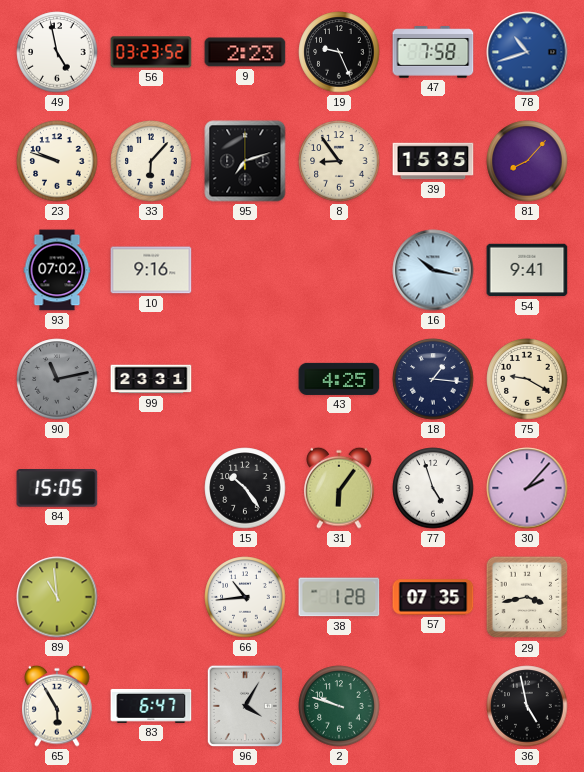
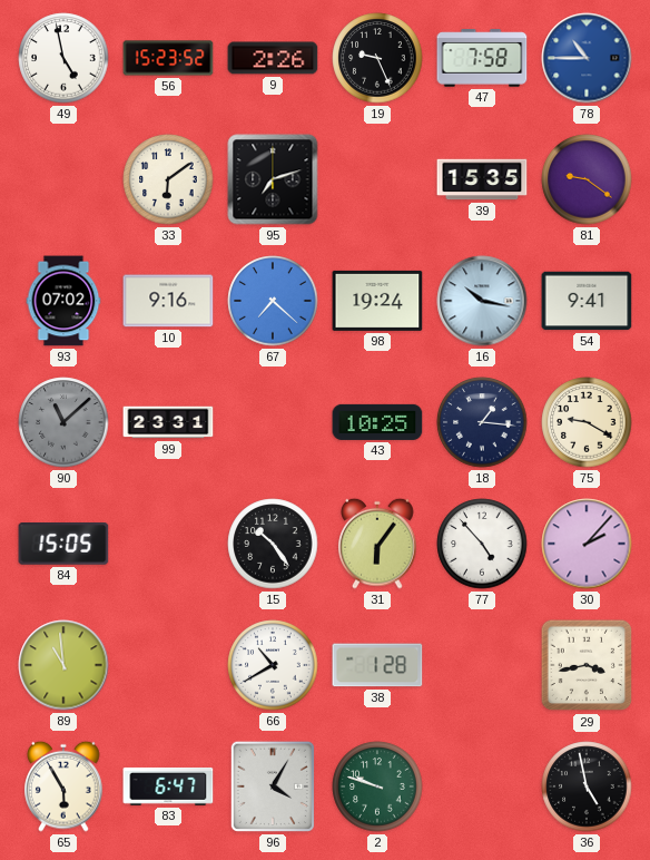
56: 03:23 -> 15:23
9: 2:23 -> 2:26
78: 10:42 -> 10:45
23: 9:48 -> none
33: 6:07 -> 6:09
8: 8:54 -> none
81: 8:07 -> 9:21
67: none -> 7:22
98: none -> 19:24
90: 11:13 -> 11:08
43: 4:25 -> 10:25
77: 4:57 -> 4:53
66: 10:44 -> 10:40
57: 07:35 -> none
